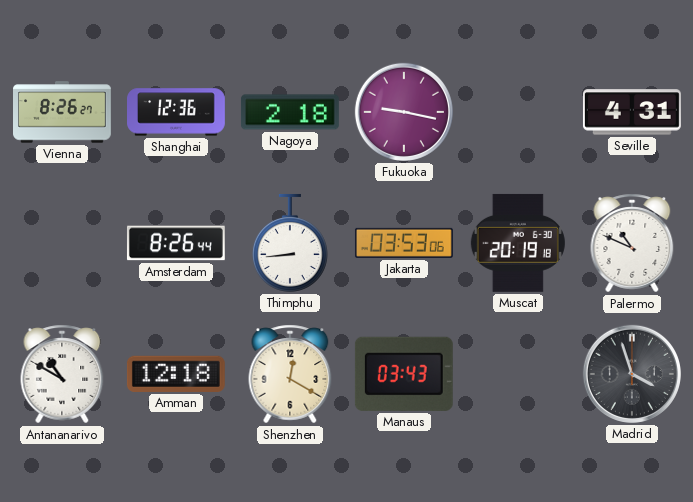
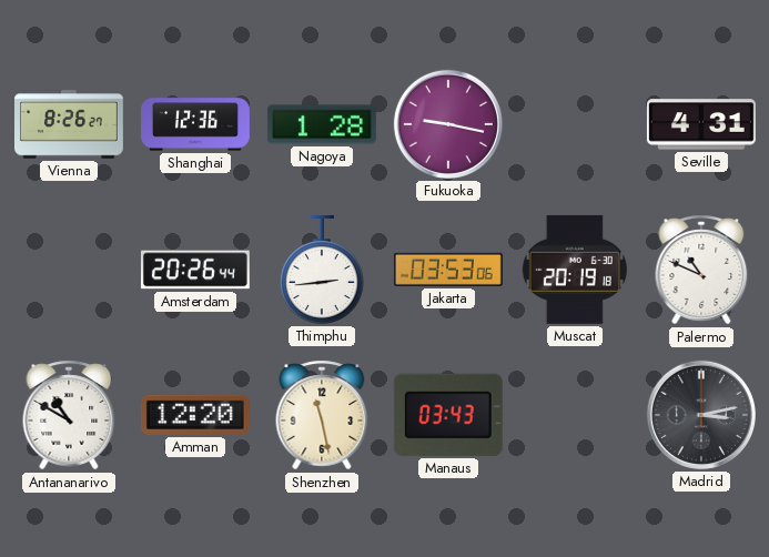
Nagoya: 2:18 -> 1:28
Amsterdam: 8:26 -> 20:26
Thimphu: 8:44 -> 2:44
Amman: 12:18 -> 12:20
Shenzhen: 12:20 -> 11:28
Madrid: 3:57 -> 3:13
